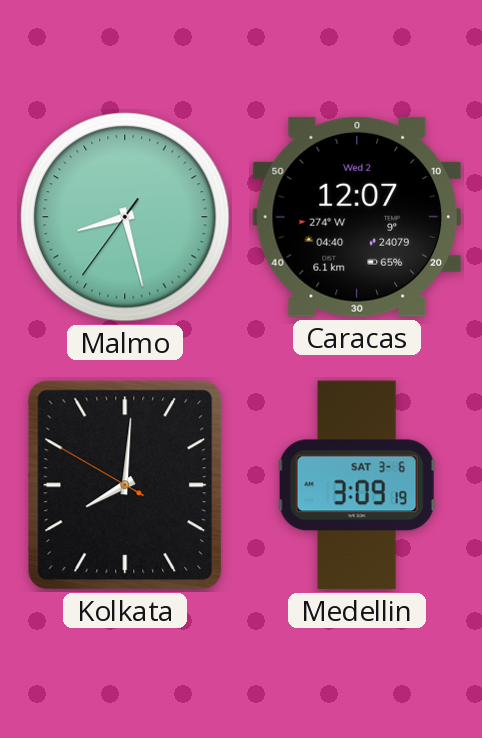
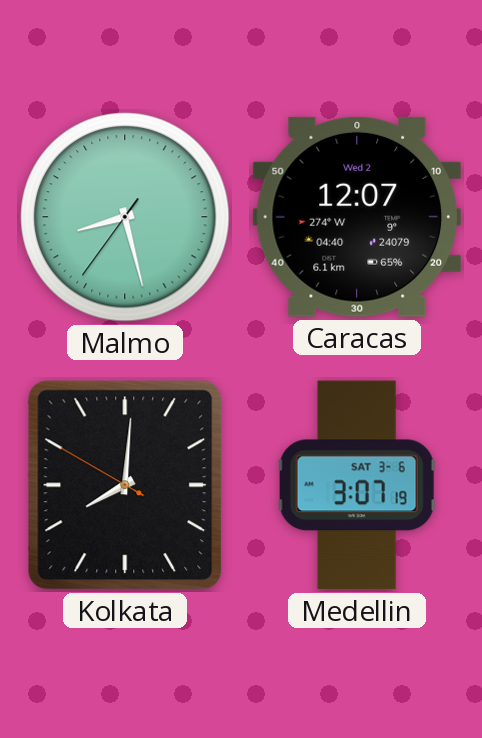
Medellin: 3:09 -> 3:07
